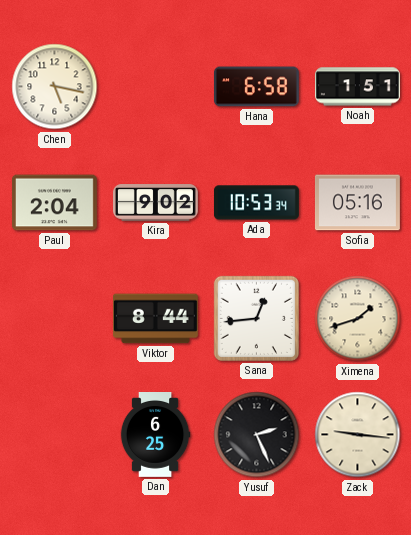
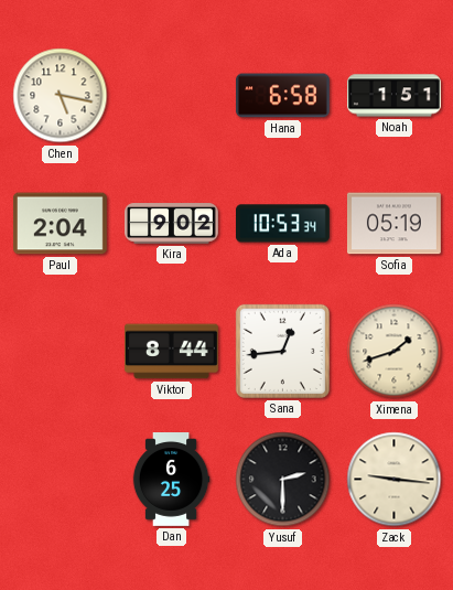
Sofia: 05:16 -> 05:19
Yusuf: 2:26 -> 2:30
